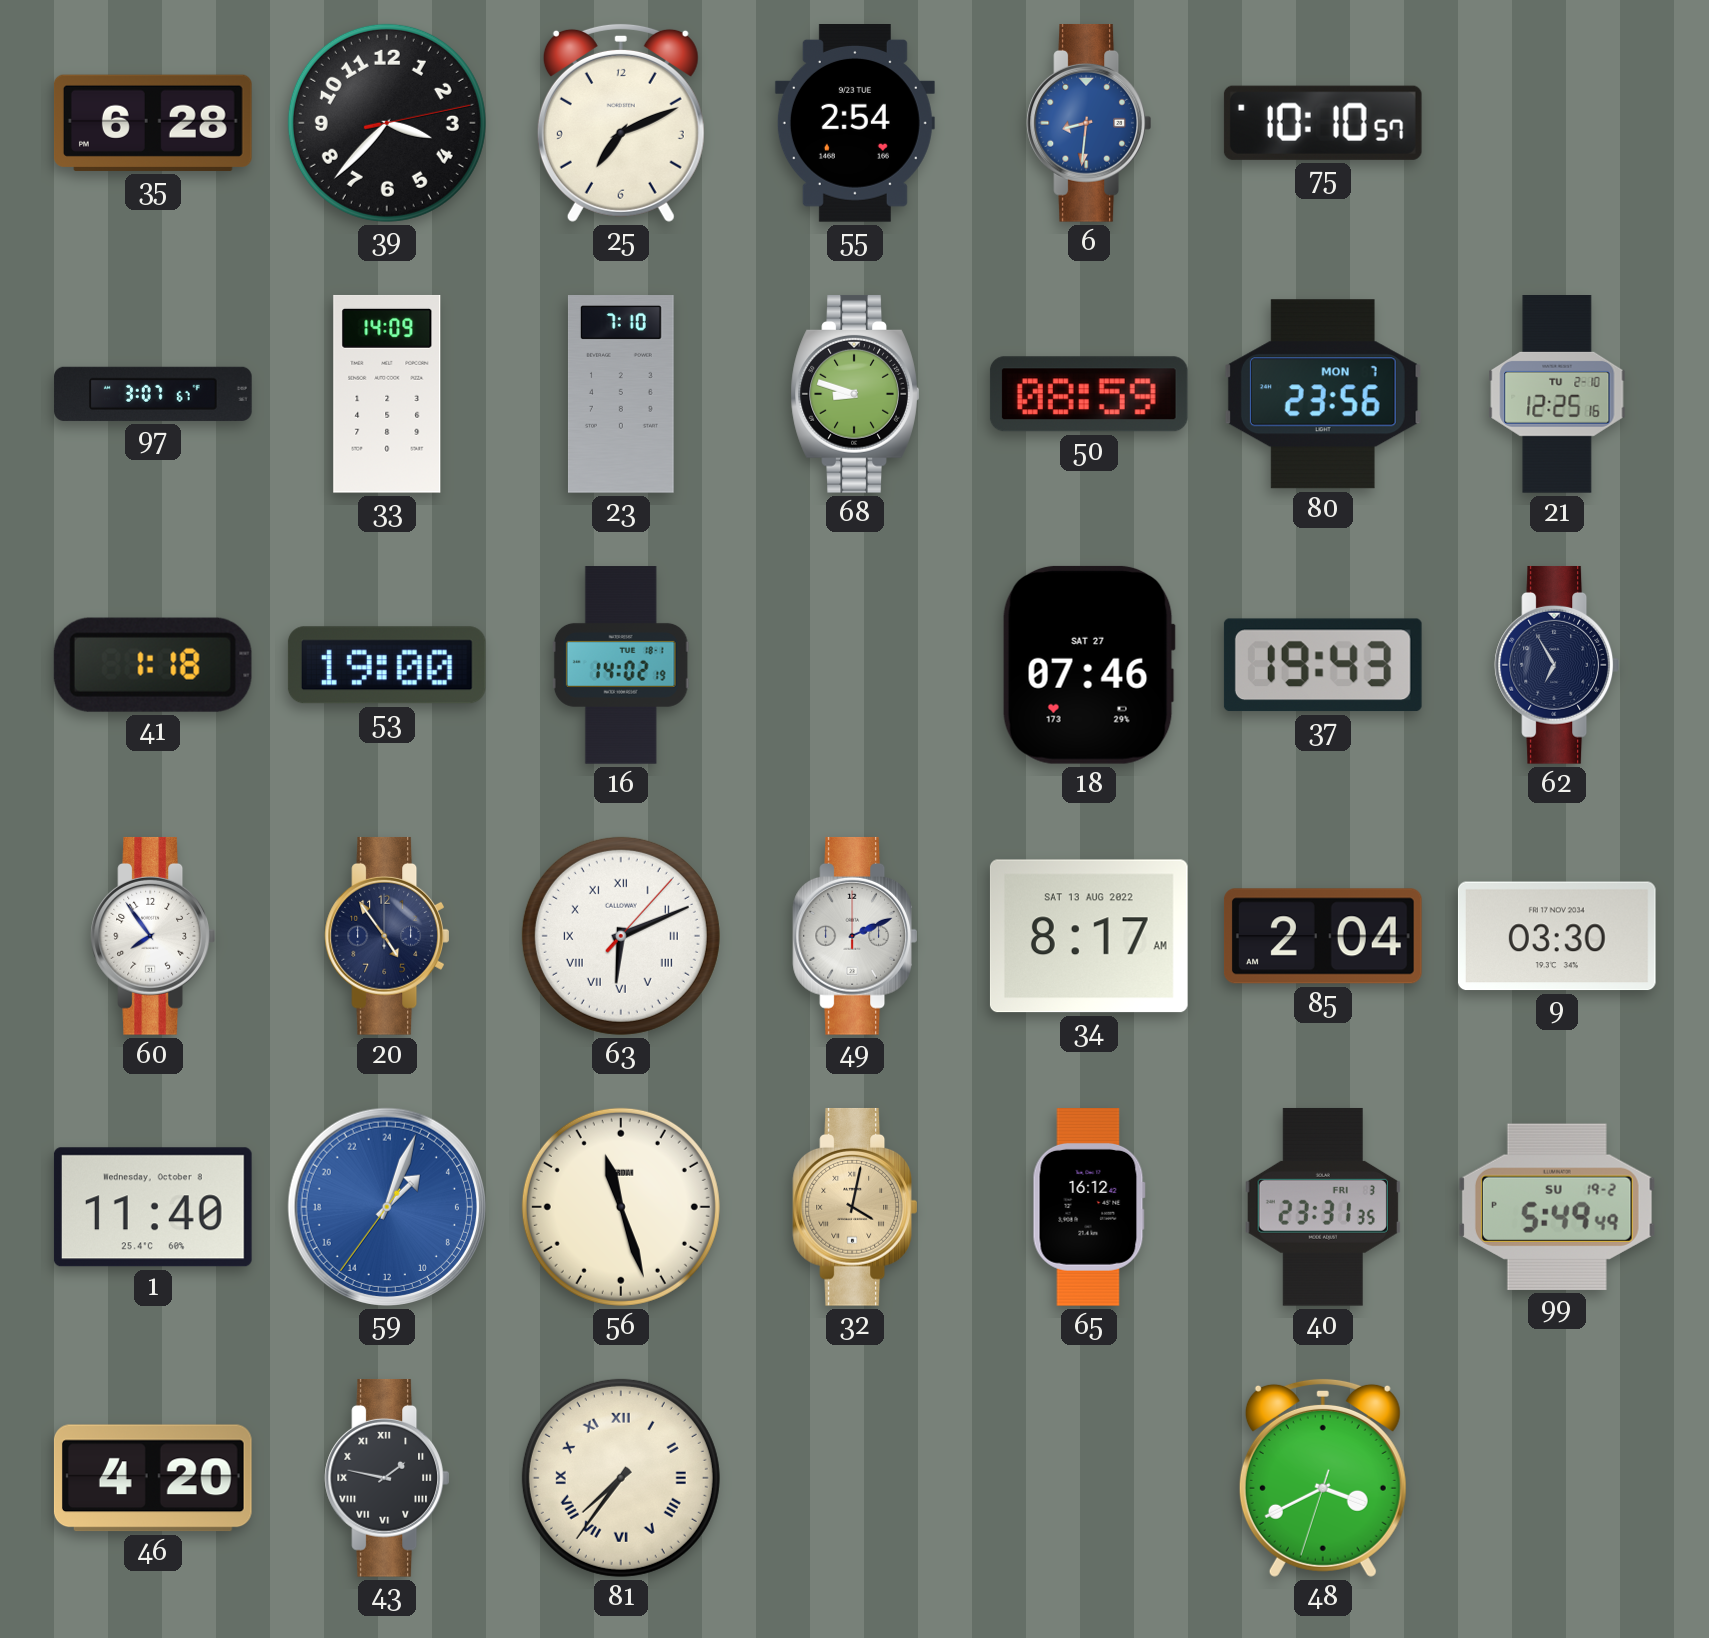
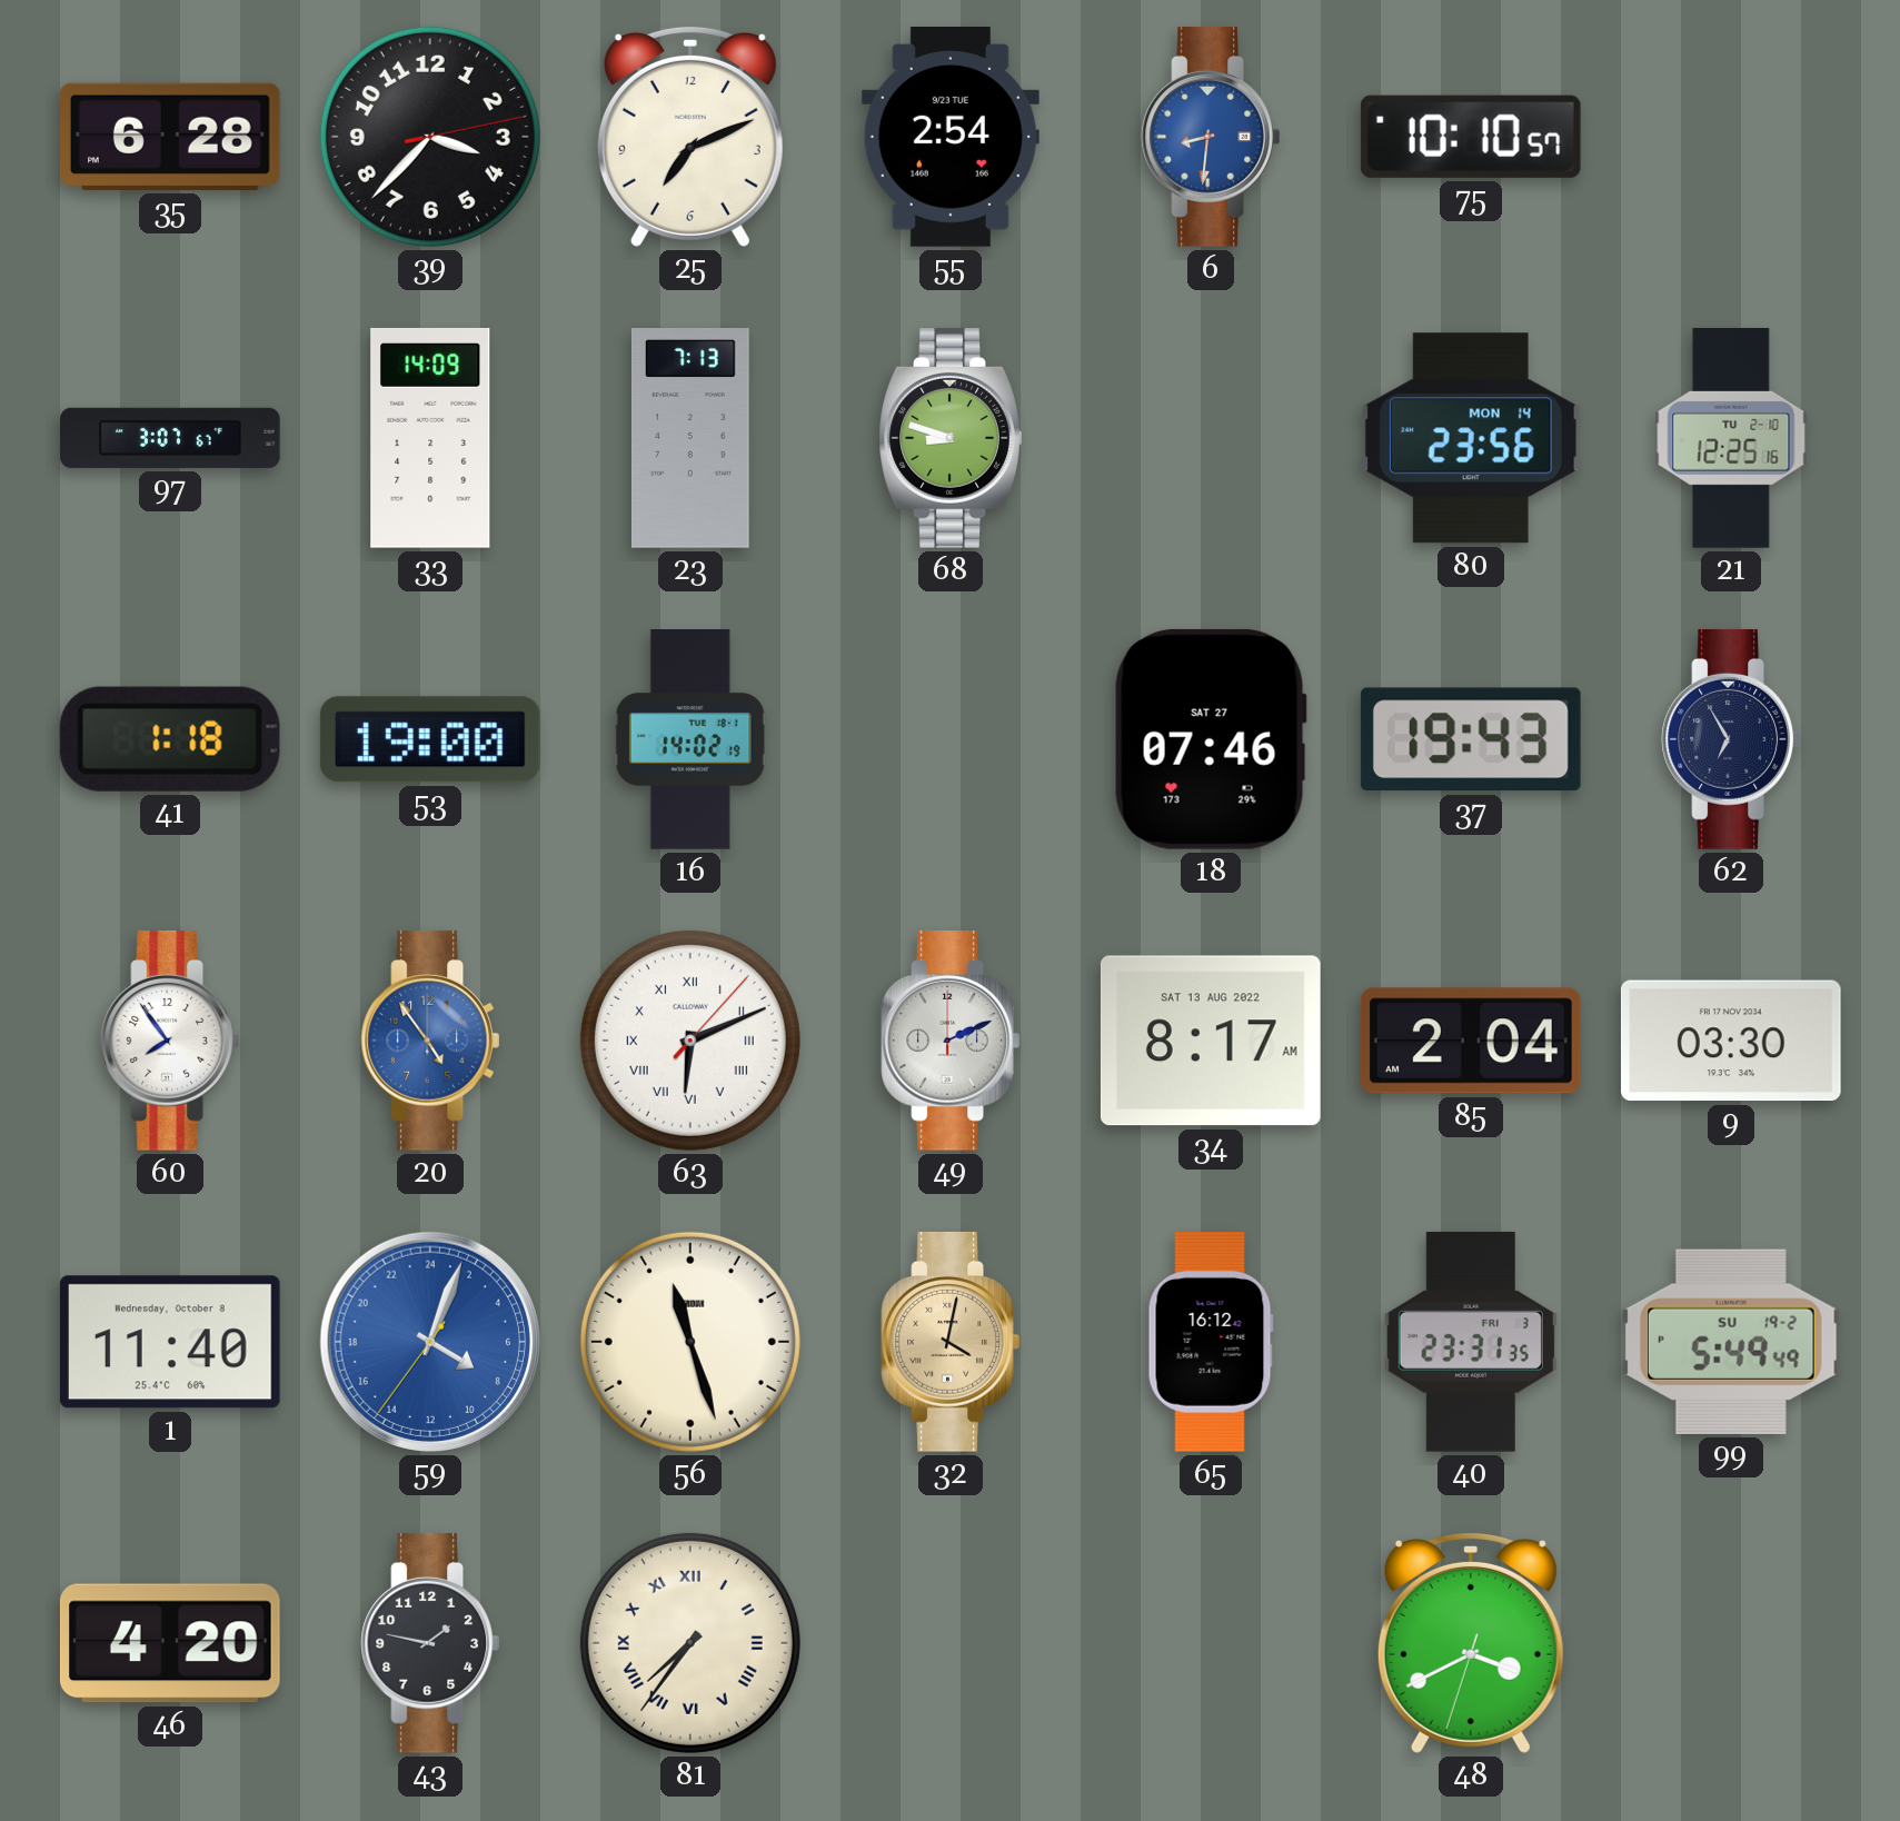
23: 7:10 -> 7:13
50: 08:59 -> none
80 date: MON 7 -> MON 14
20 dial: navy -> blue
59: 3:03 -> 8:03
43 numerals: Roman -> Arabic
